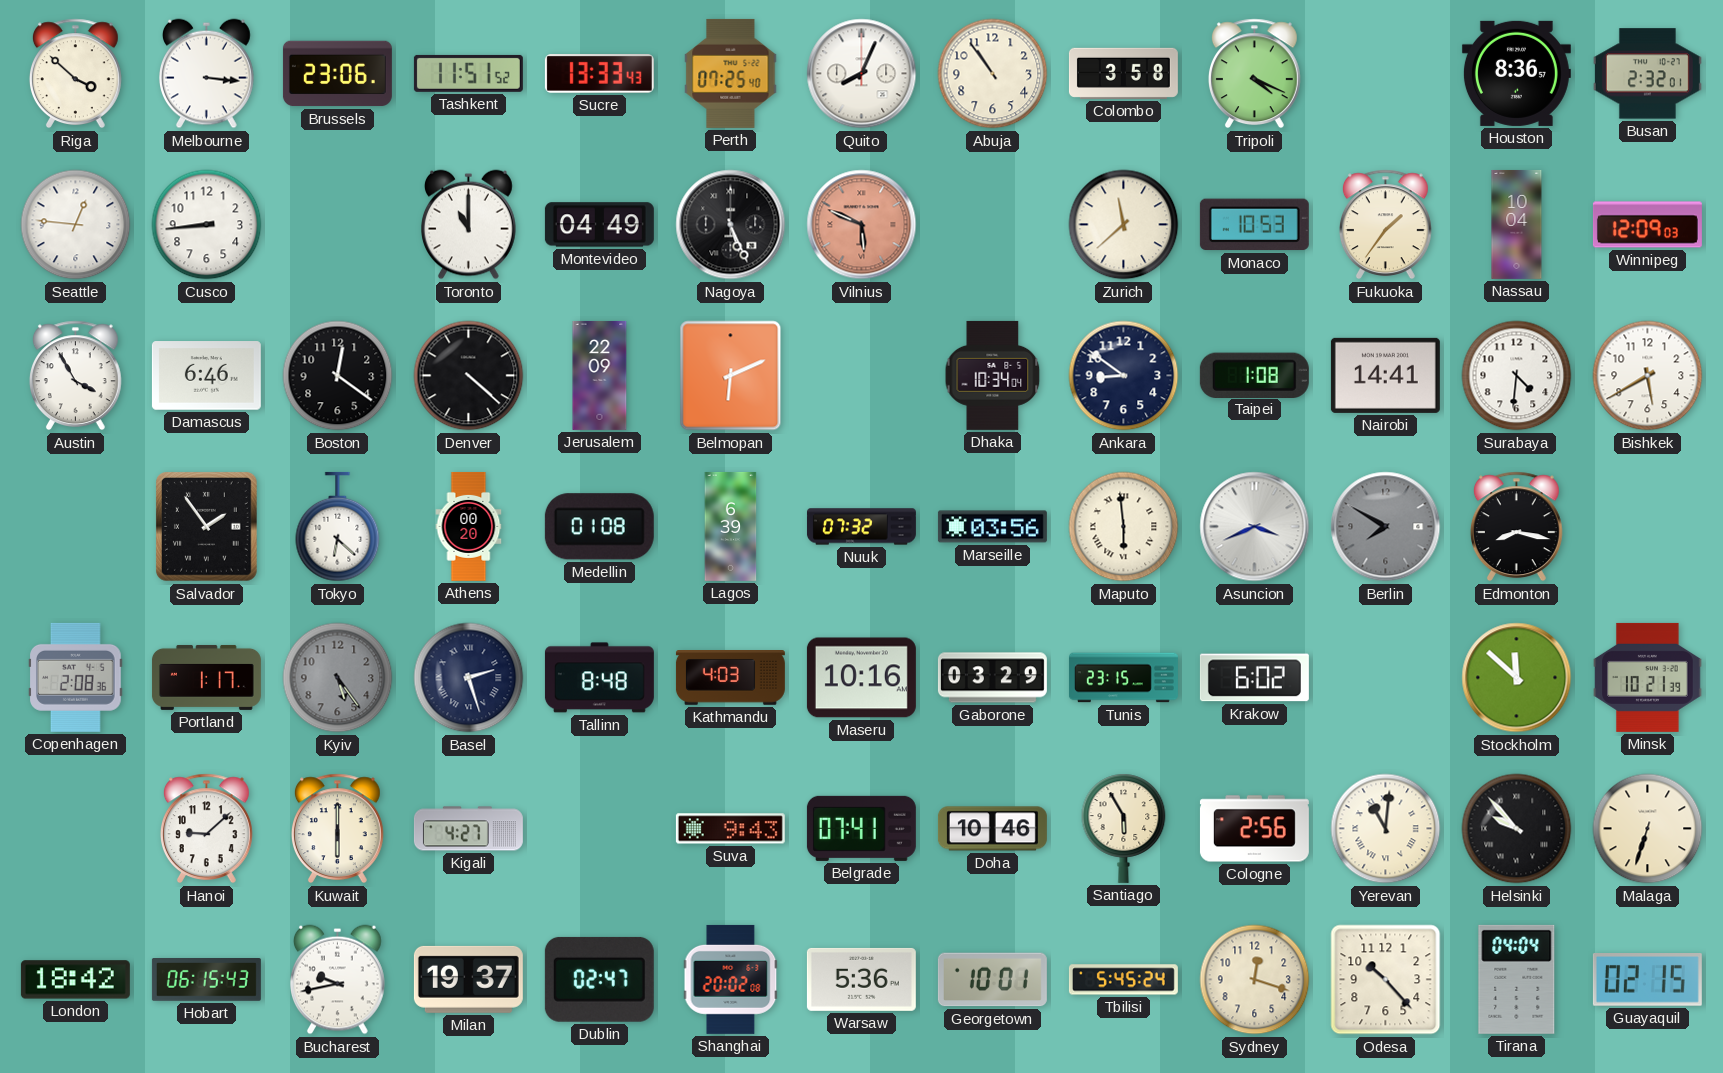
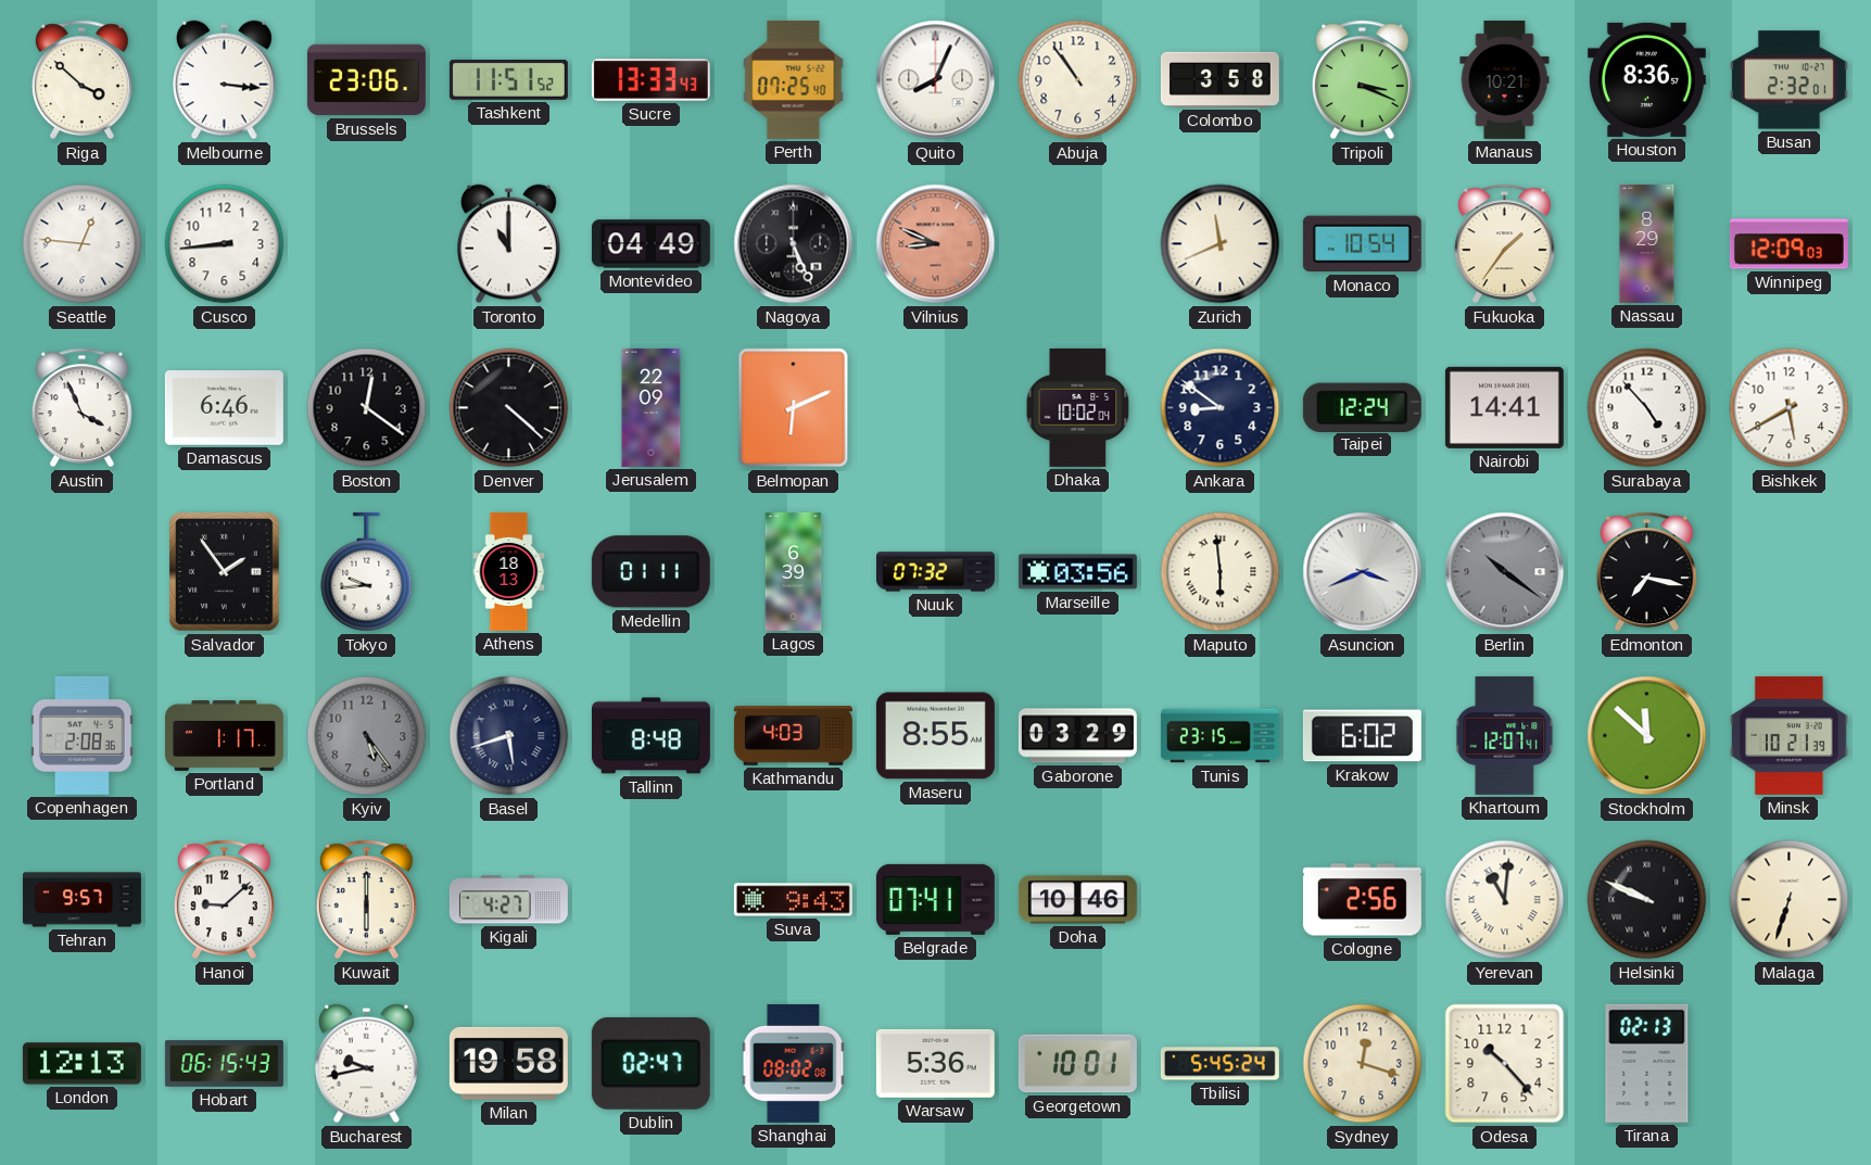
Tripoli: 4:19 -> 3:19
Manaus: none -> 10:21
Vilnius: 5:49 -> 8:49
Zurich: 11:38 -> 11:41
Monaco: 10:53 -> 10:54
Nassau: 10:04 -> 8:29
Austin: 3:55 -> 3:56
Dhaka: 10:34 -> 10:02
Taipei: 1:08 -> 12:24
Surabaya: 4:31 -> 4:53
Tokyo: 6:22 -> 9:44
Athens: 00:20 -> 18:13
Medellin: 01:08 -> 01:11
Berlin: 7:50 -> 10:21
Edmonton: 8:17 -> 7:17
Basel: 2:27 -> 5:42
Maseru: 10:16 -> 8:55
Khartoum: none -> 12:07
Tehran: none -> 9:57
Santiago: 5:55 -> none
Helsinki: 9:53 -> 9:49
London: 18:42 -> 12:13
Milan: 19:37 -> 19:58
Shanghai: 20:02 -> 08:02
Tirana: 04:04 -> 02:13
Guayaquil: 02:15 -> none
